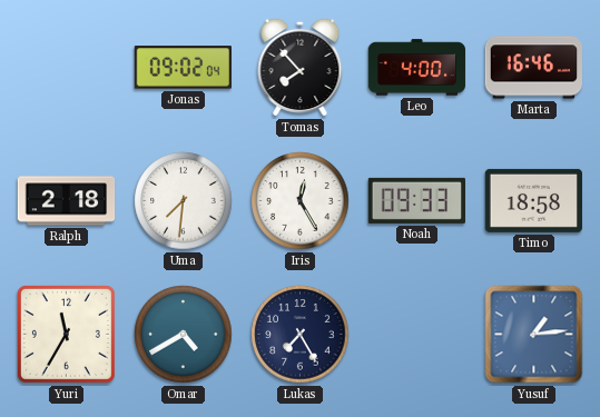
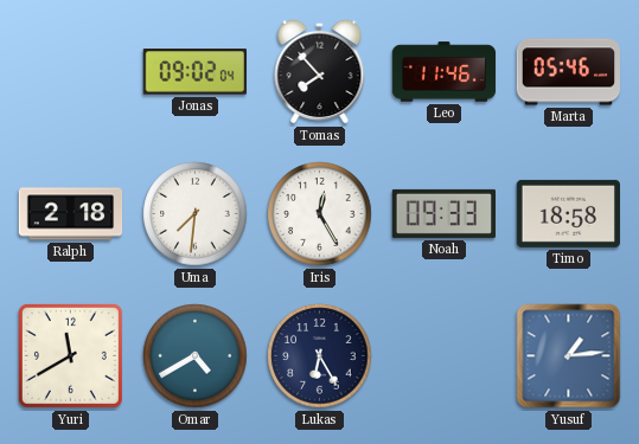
Leo: 4:00 -> 11:46
Marta: 16:46 -> 05:46
Yuri: 11:35 -> 11:40
Lukas: 7:25 -> 6:25
